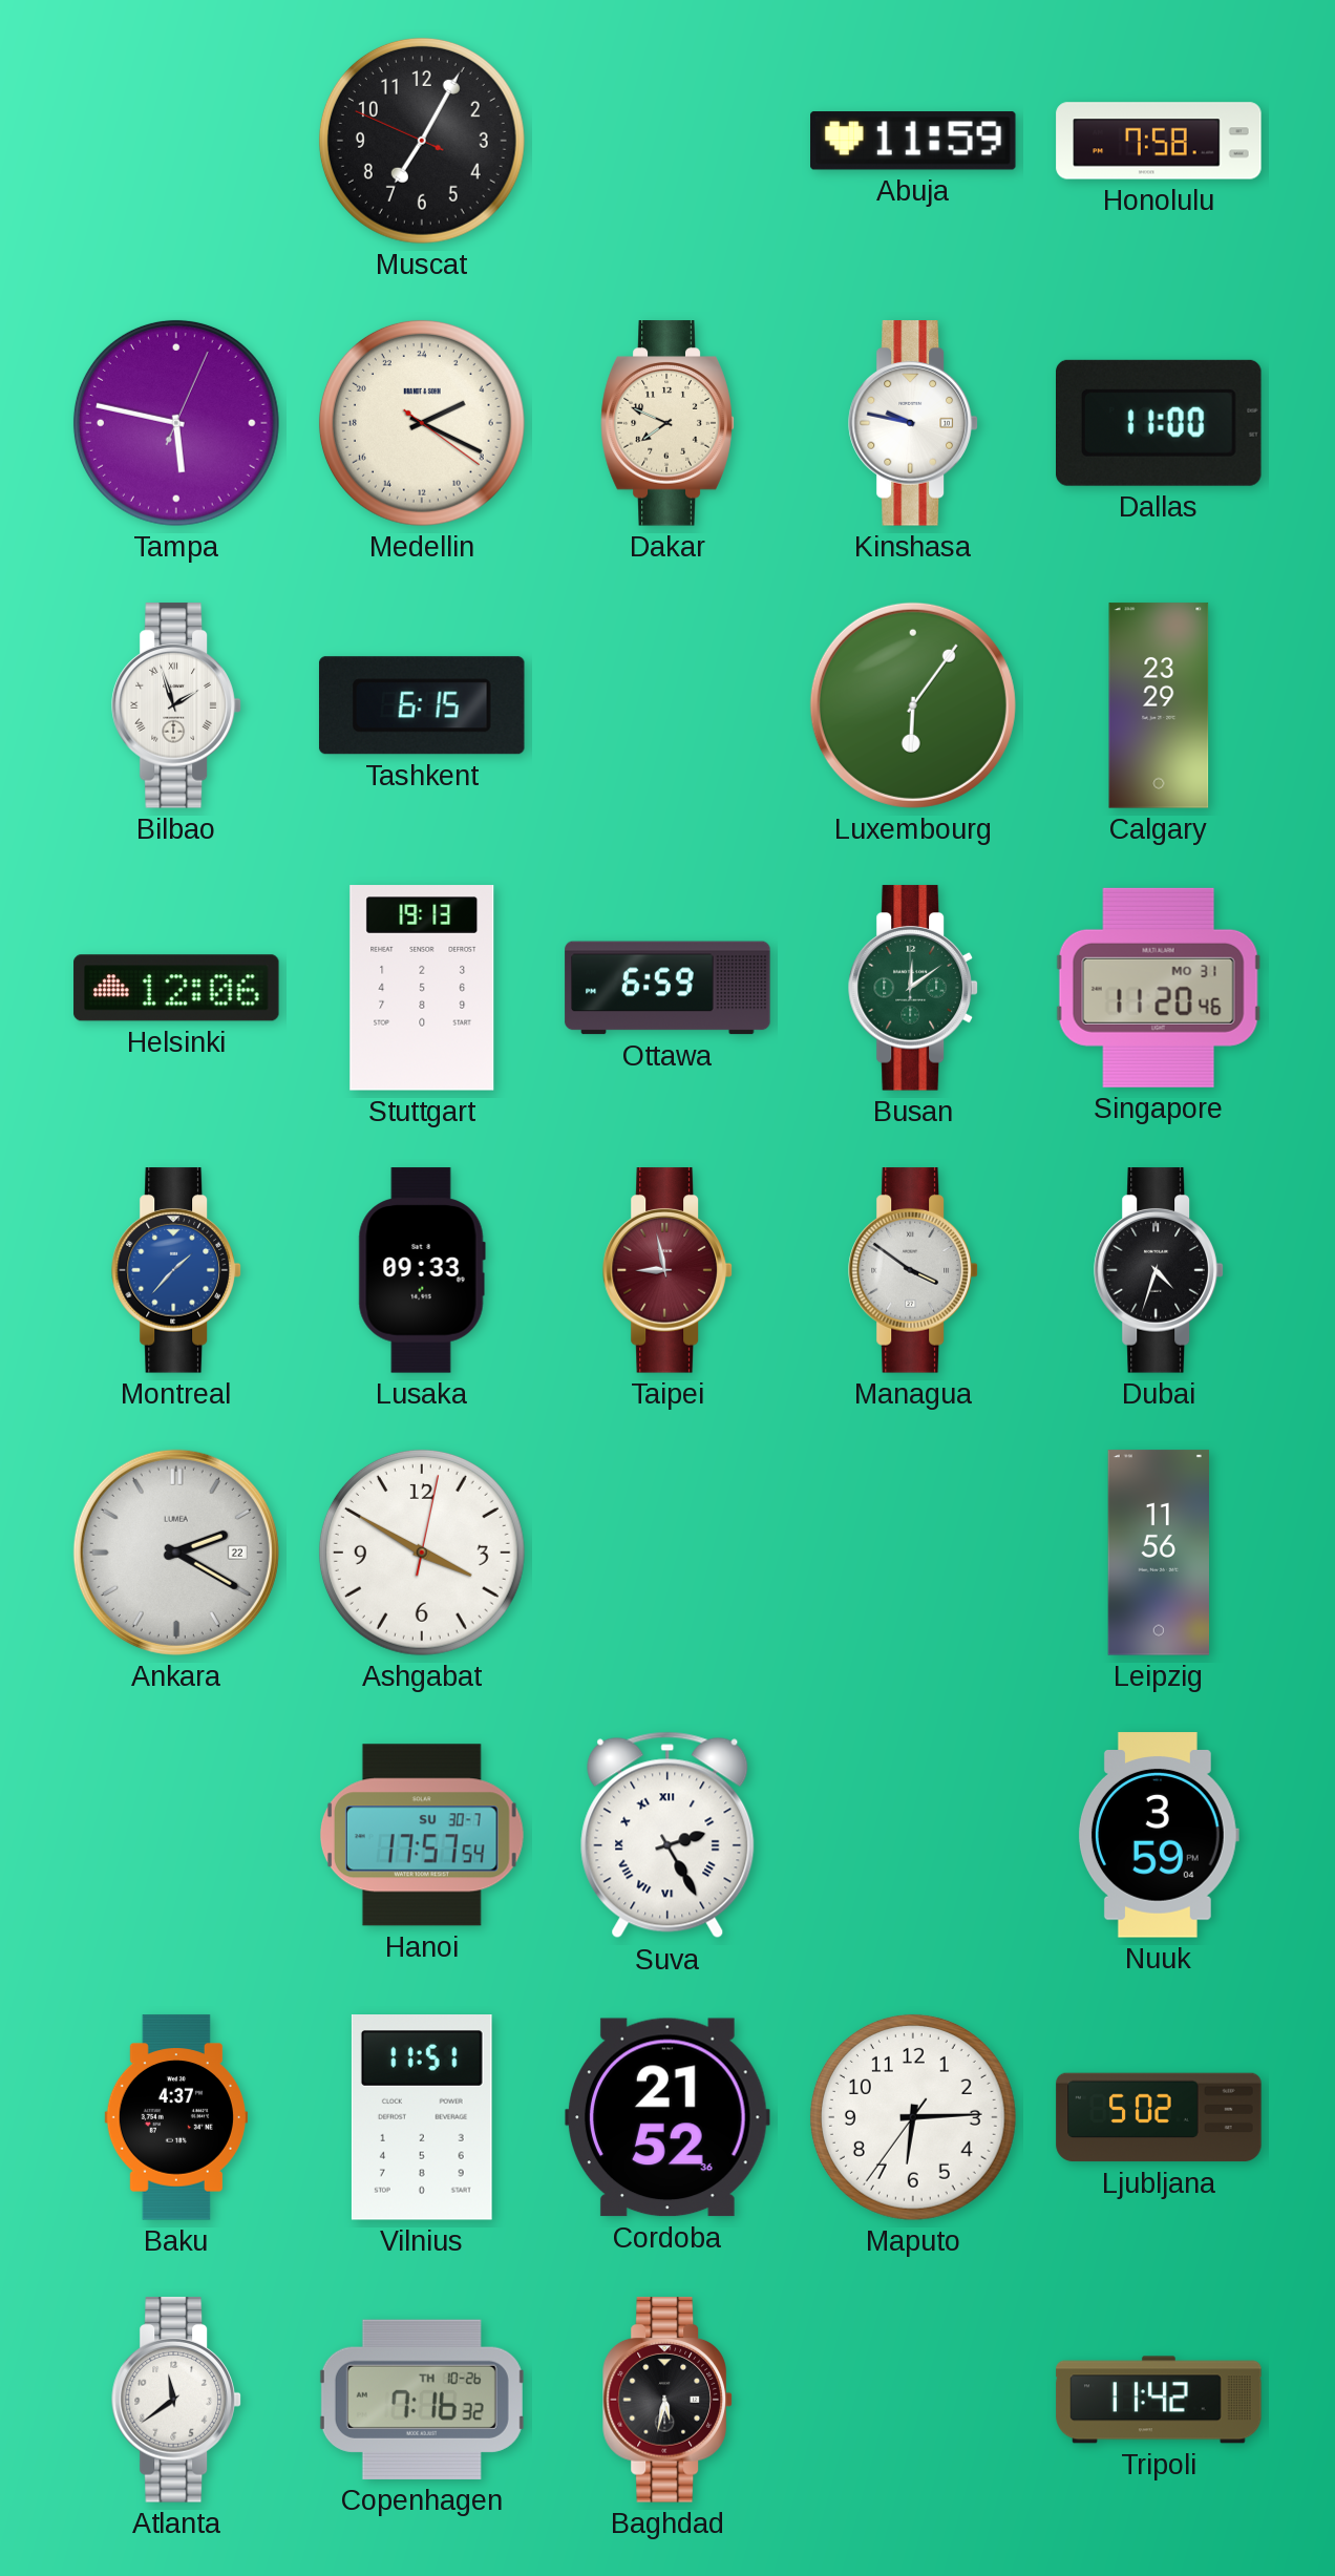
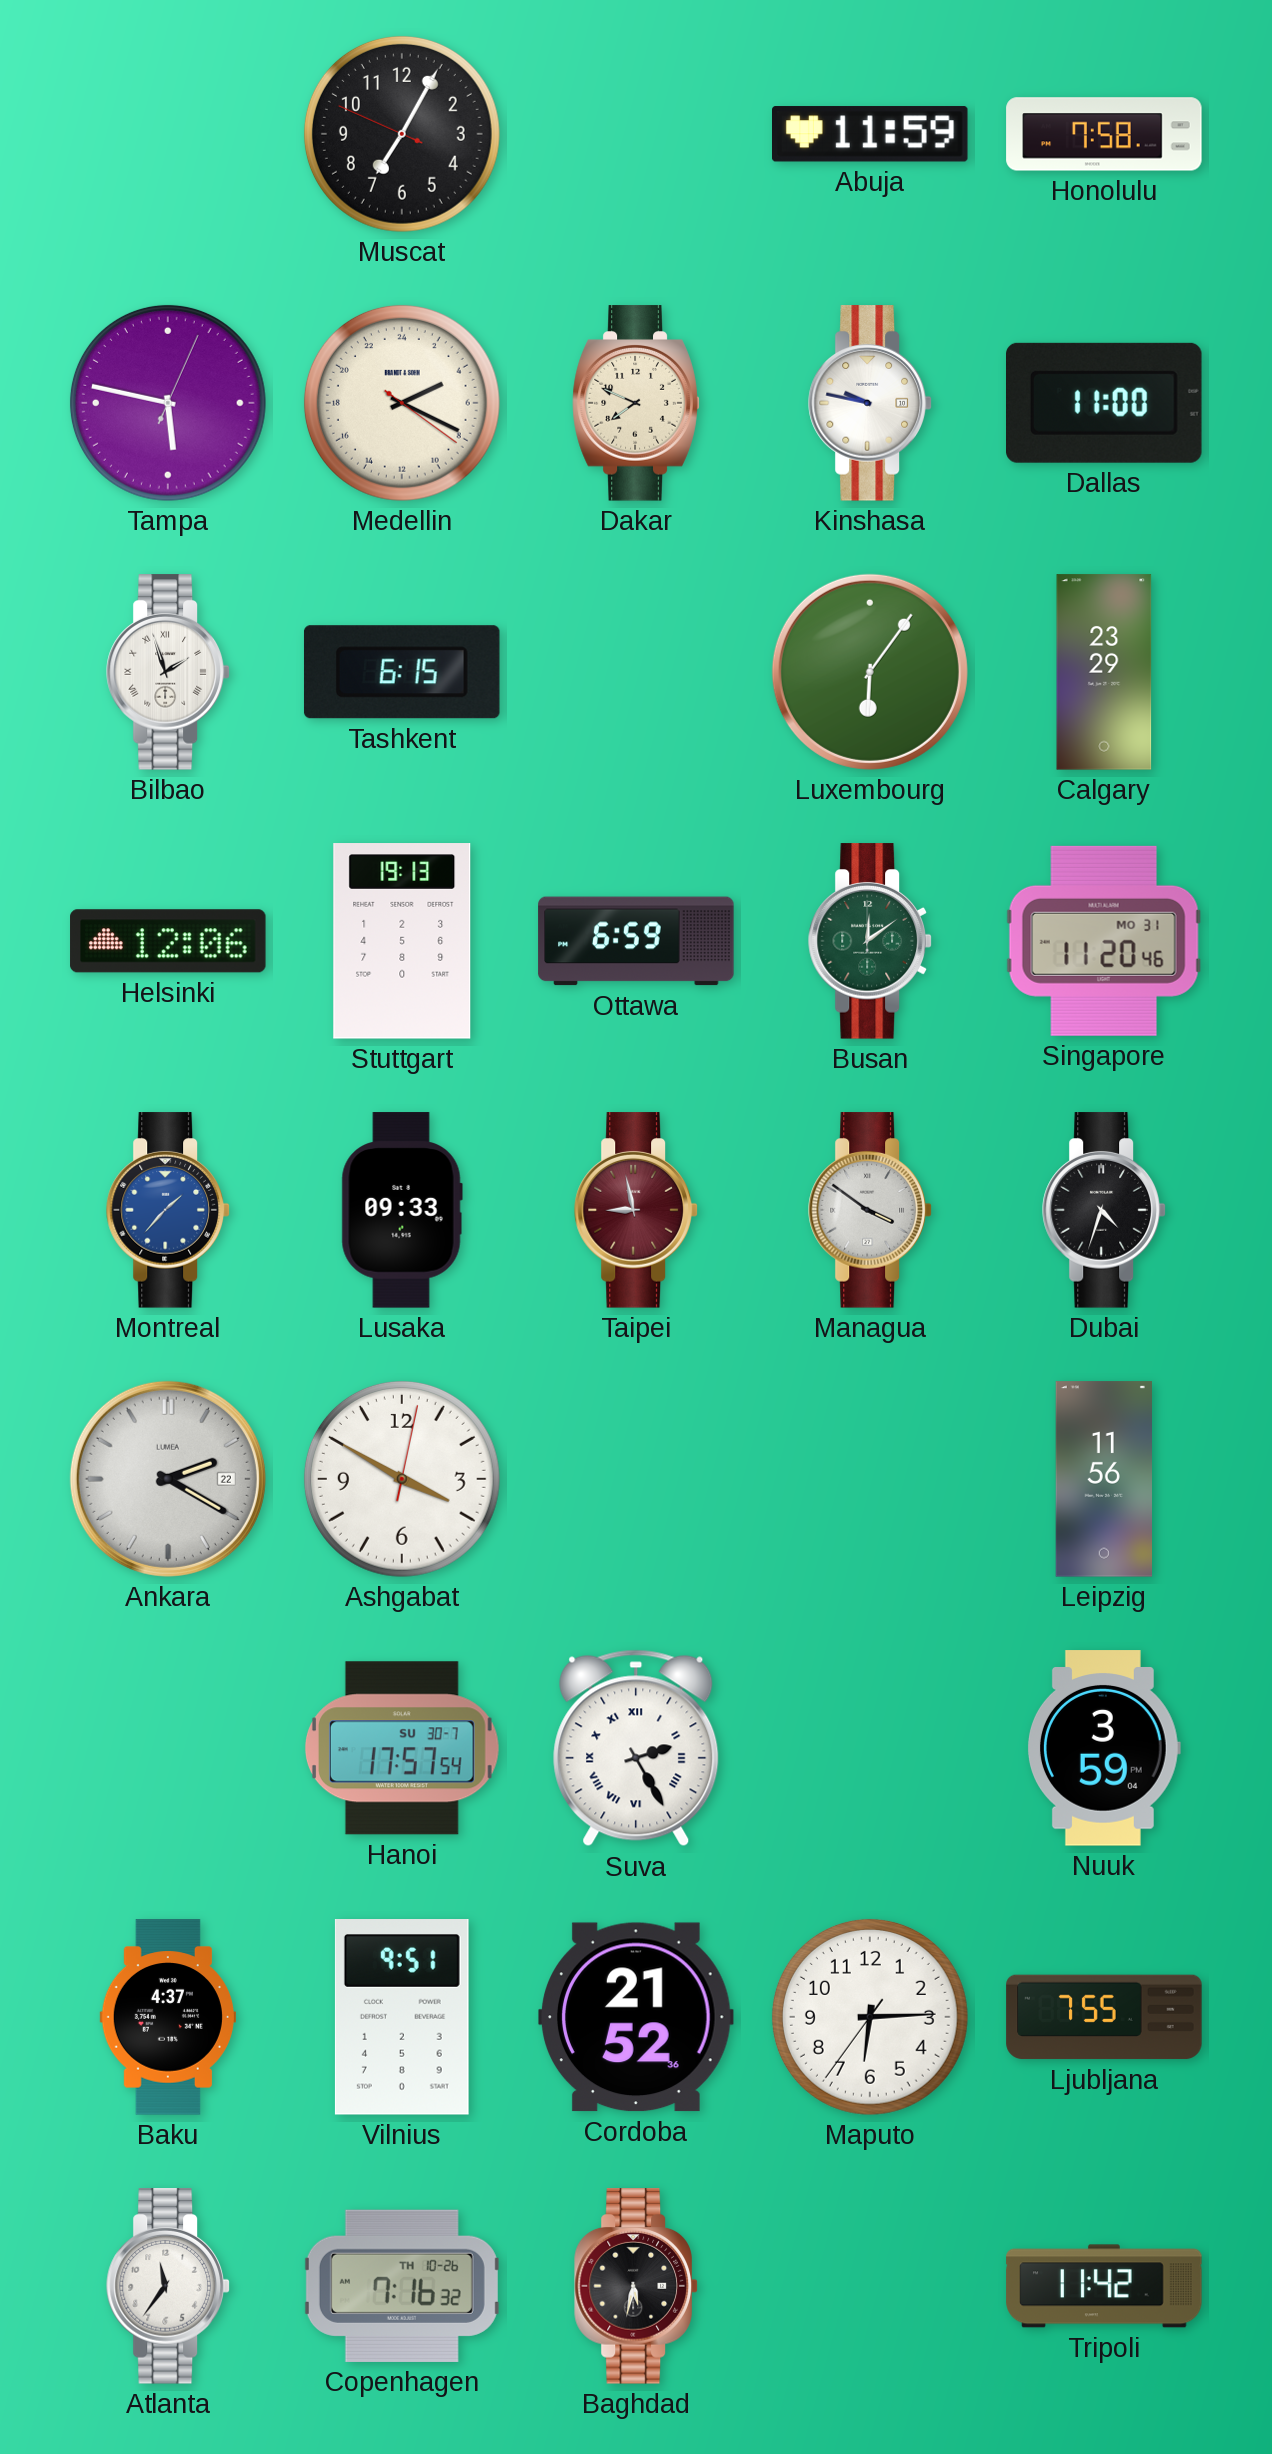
Vilnius: 11:51 -> 9:51
Ljubljana: 5:02 -> 7:55
Atlanta: 11:39 -> 11:36
